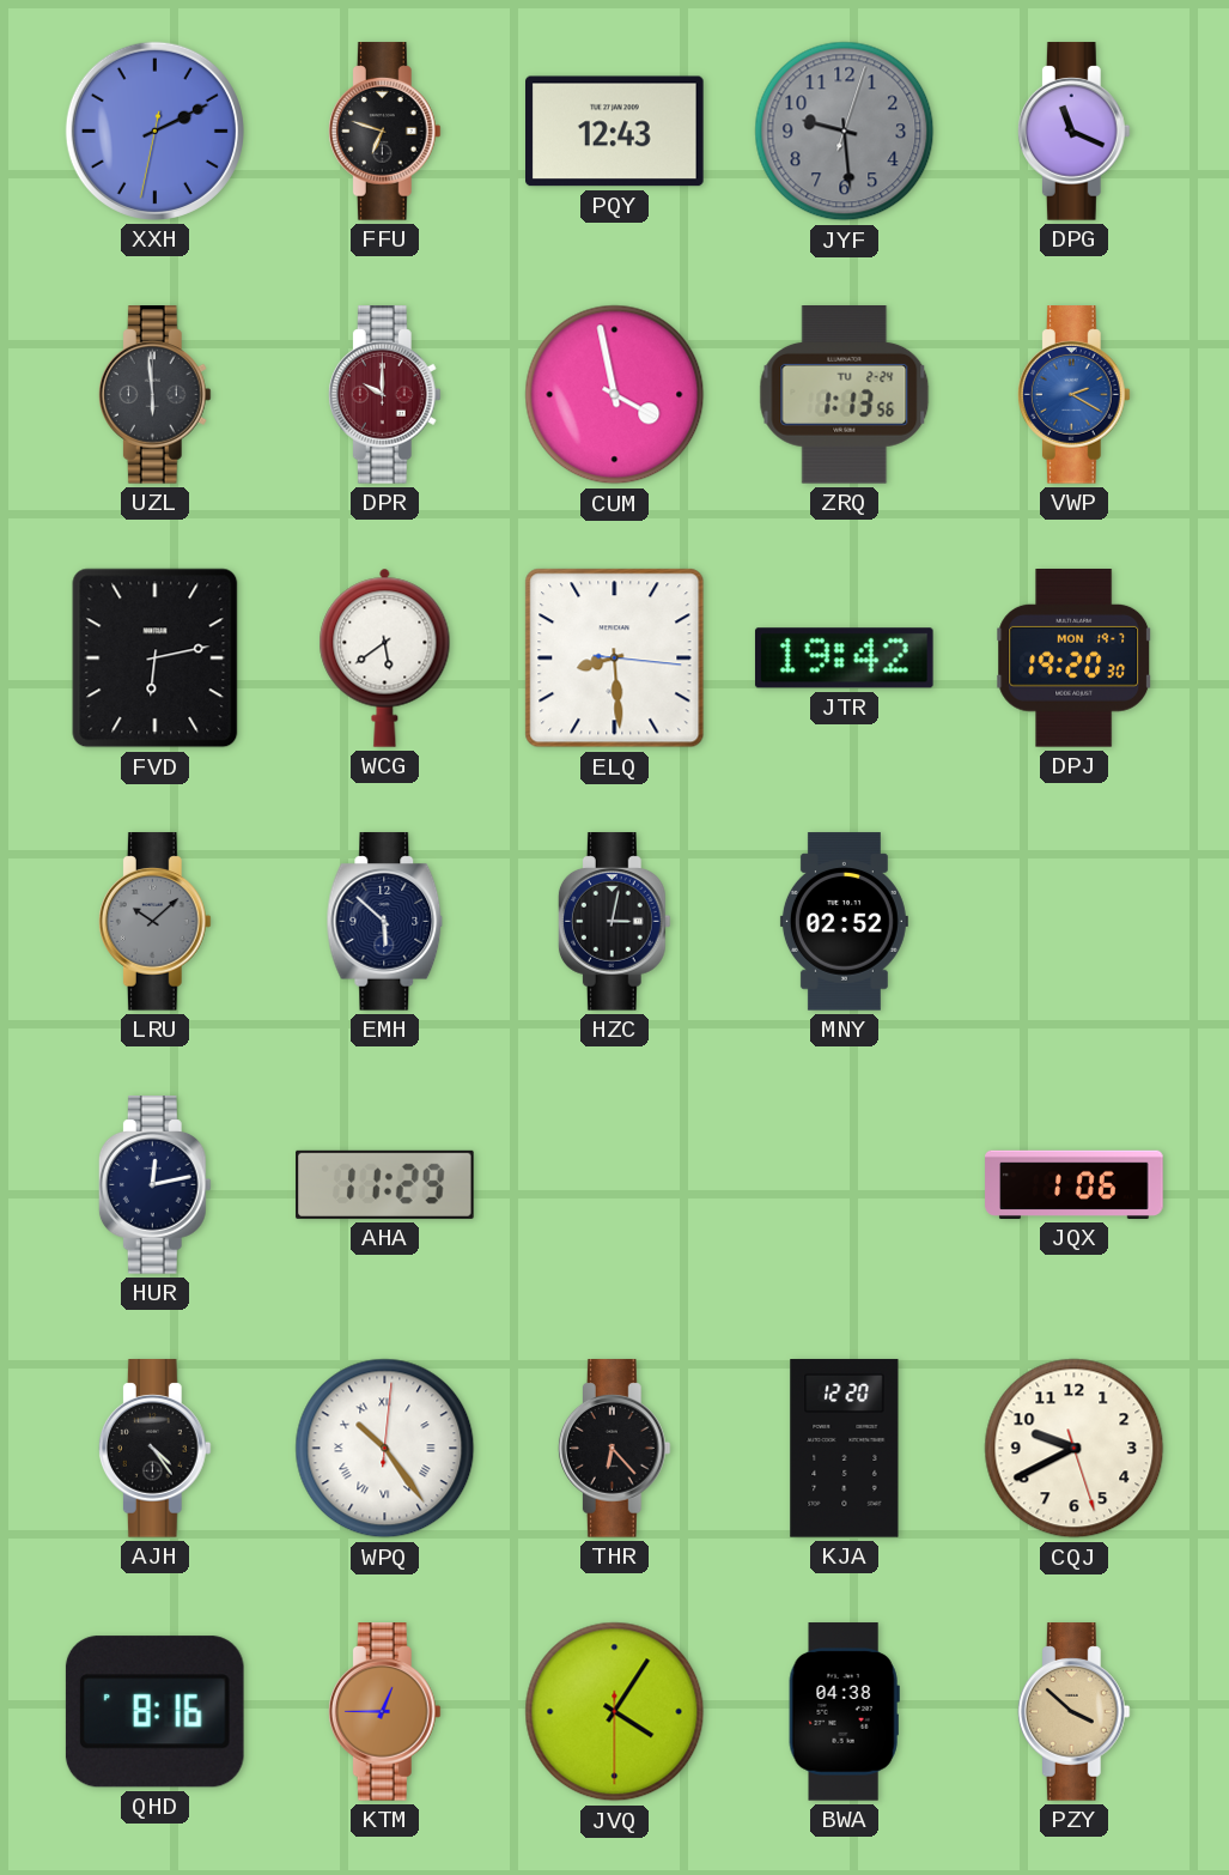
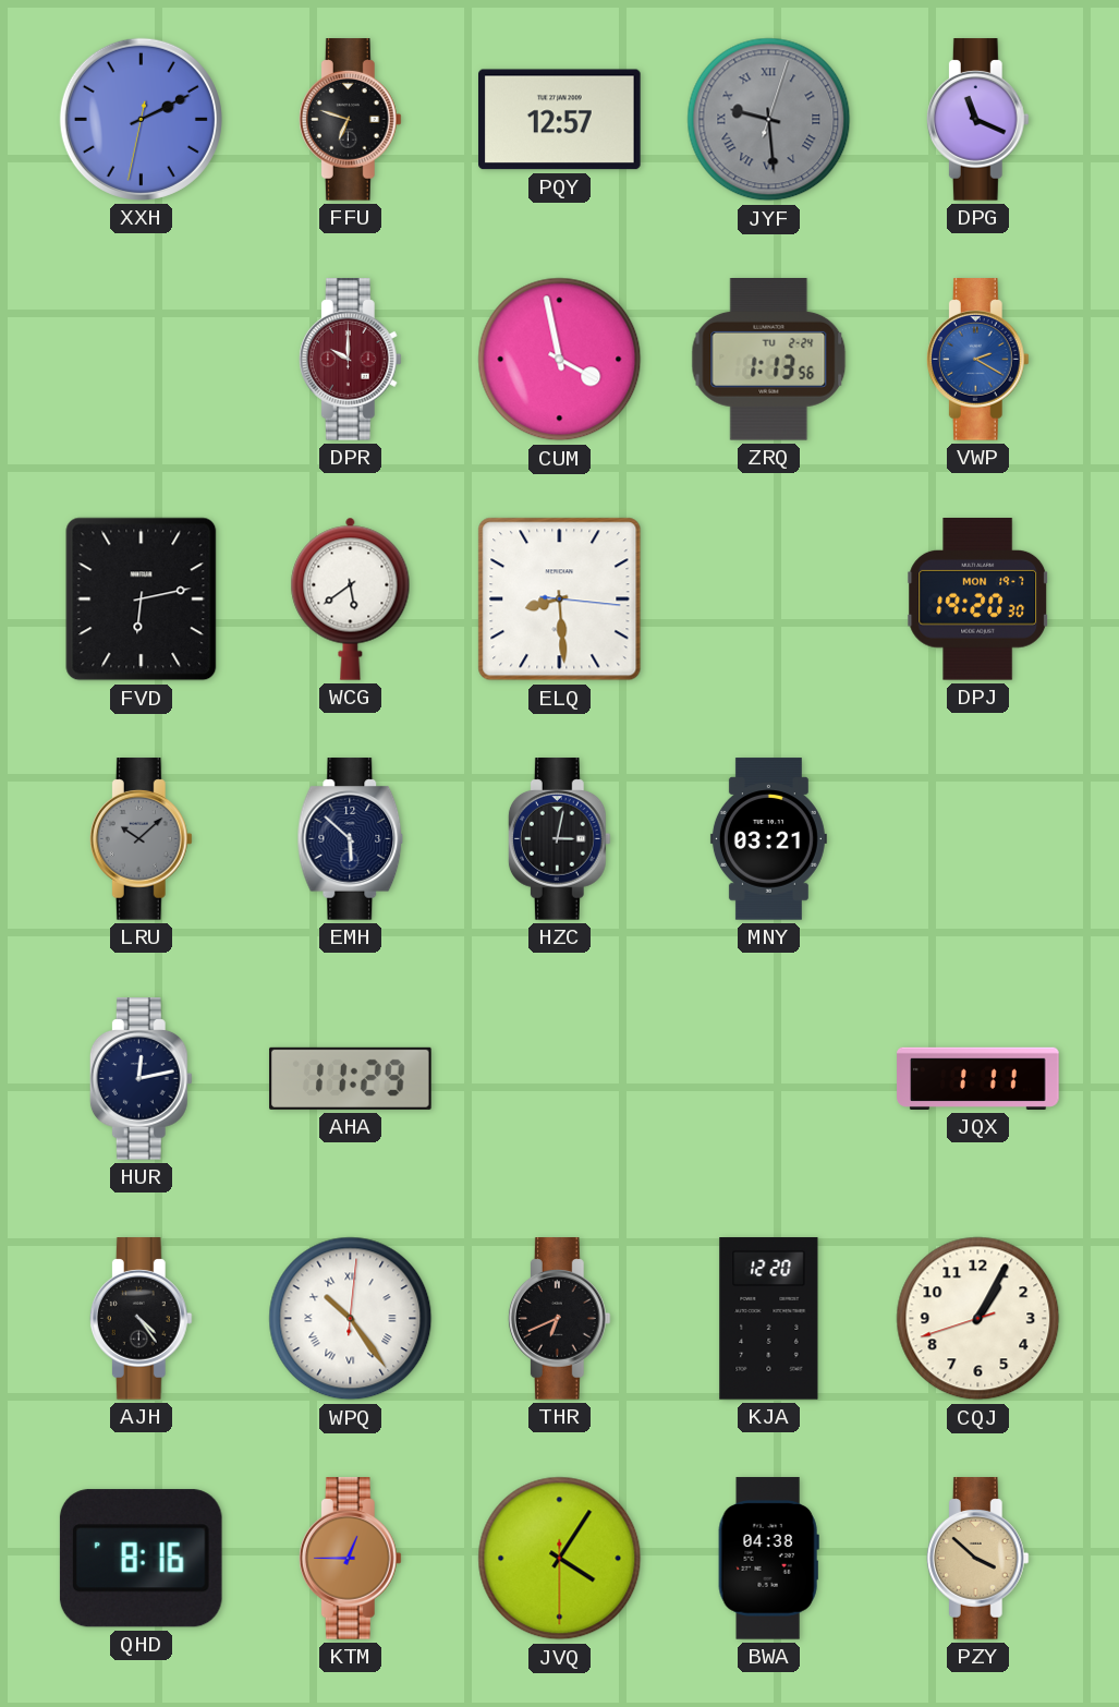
PQY: 12:43 -> 12:57
JYF numerals: Arabic -> Roman
UZL: 5:59 -> none
JTR: 19:42 -> none
MNY: 02:52 -> 03:21
JQX: 1:06 -> 1:11
THR: 6:23 -> 6:41
CQJ: 9:40 -> 1:04
